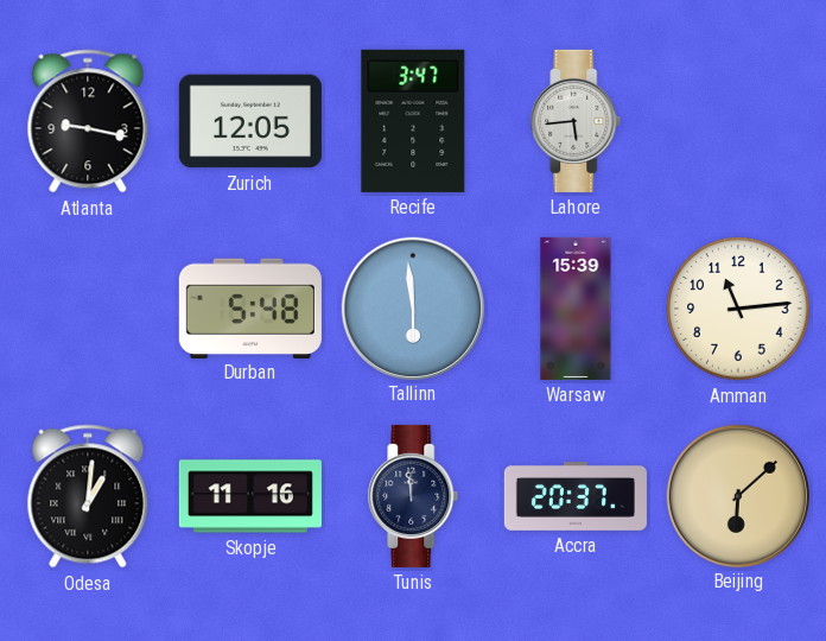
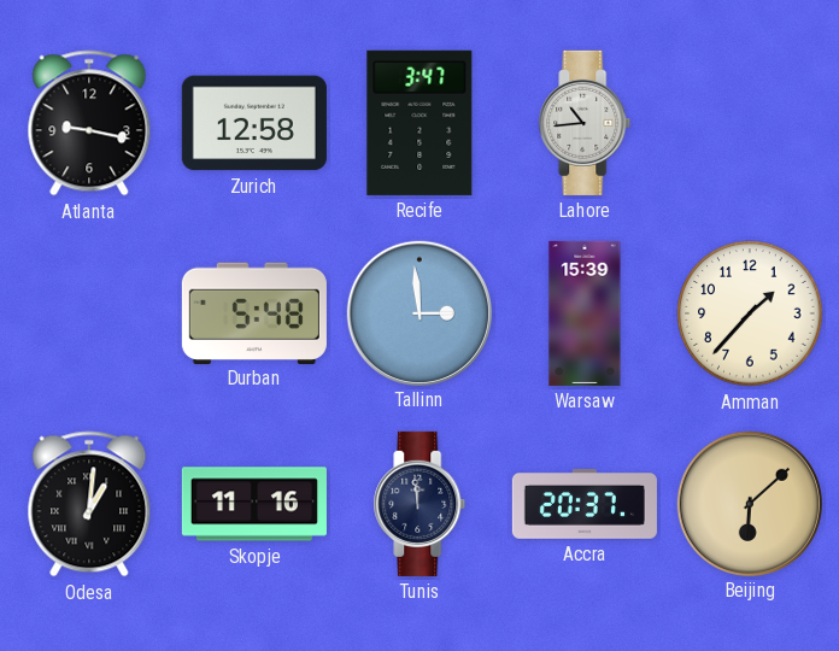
Zurich: 12:05 -> 12:58
Lahore: 5:44 -> 10:44
Tallinn: 5:59 -> 2:59
Amman: 11:14 -> 1:37
